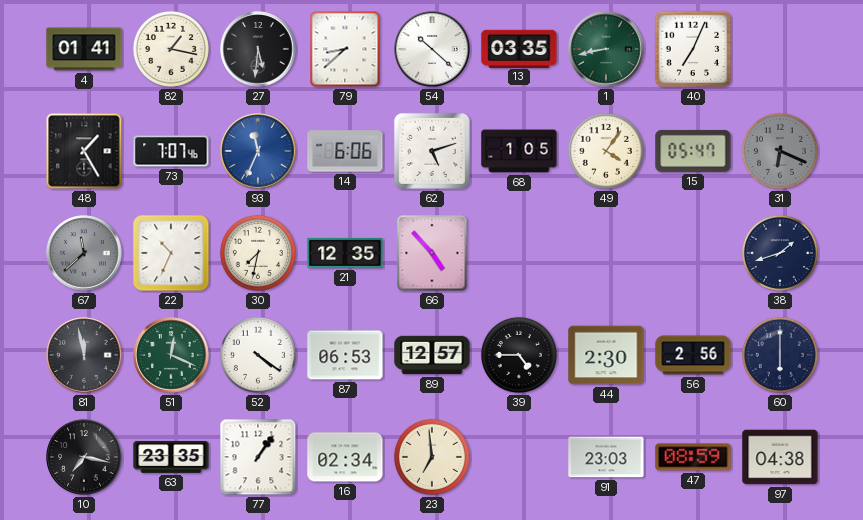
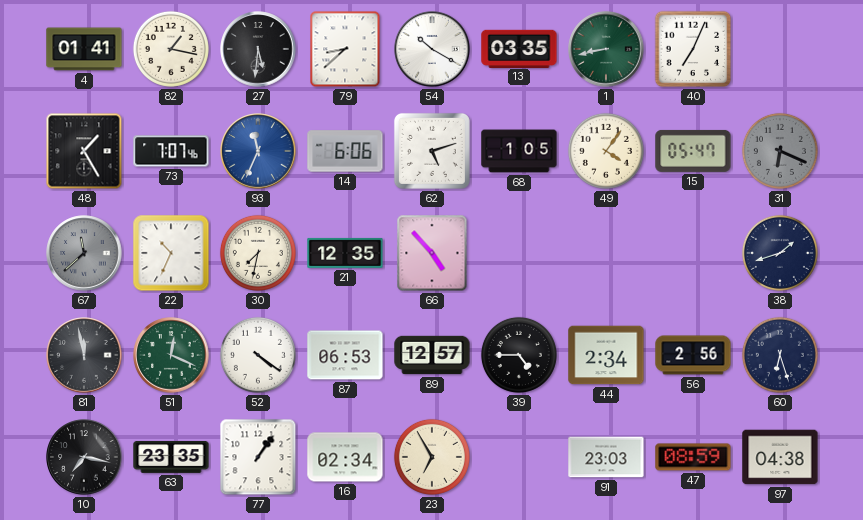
54: 10:22 -> 10:20
44: 2:30 -> 2:34
60: 6:00 -> 6:27
23: 6:59 -> 6:55
